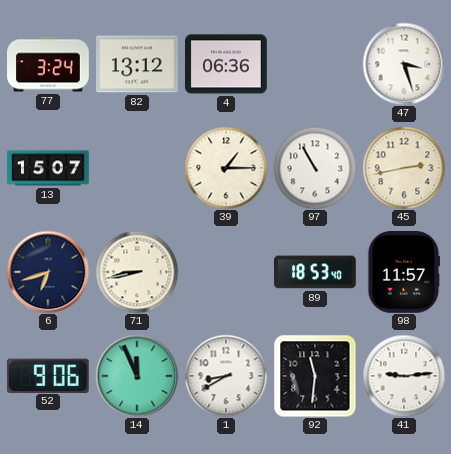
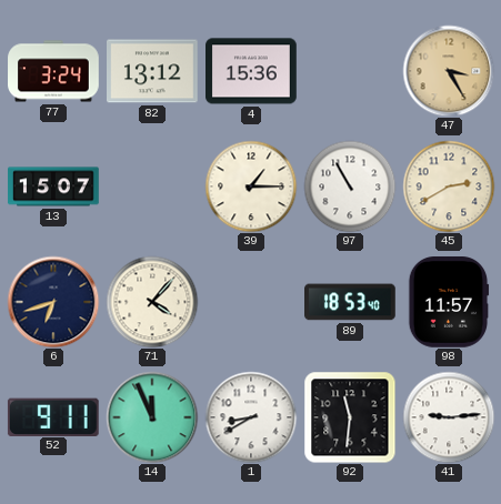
4: 06:36 -> 15:36
47: 3:27 -> 3:25
47 dial: white -> champagne
45: 2:43 -> 2:40
71: 8:43 -> 4:07
52: 9:06 -> 9:11
